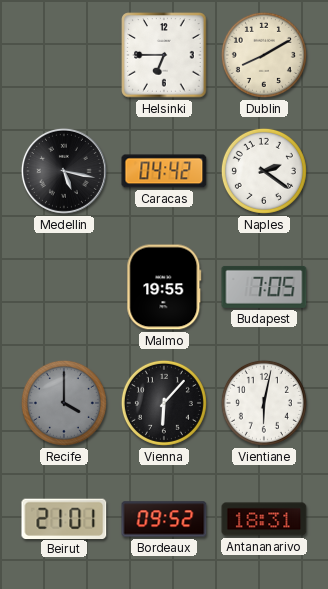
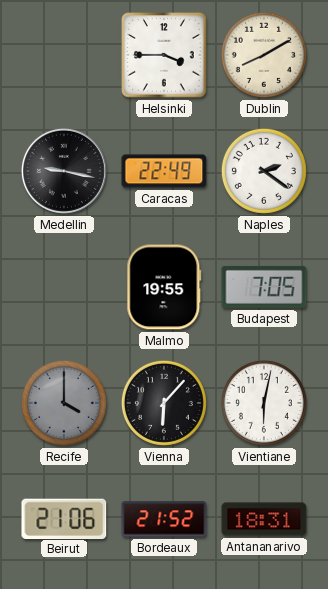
Helsinki: 6:45 -> 3:45
Medellin: 5:17 -> 9:17
Caracas: 04:42 -> 22:49
Beirut: 21:01 -> 21:06
Bordeaux: 09:52 -> 21:52
